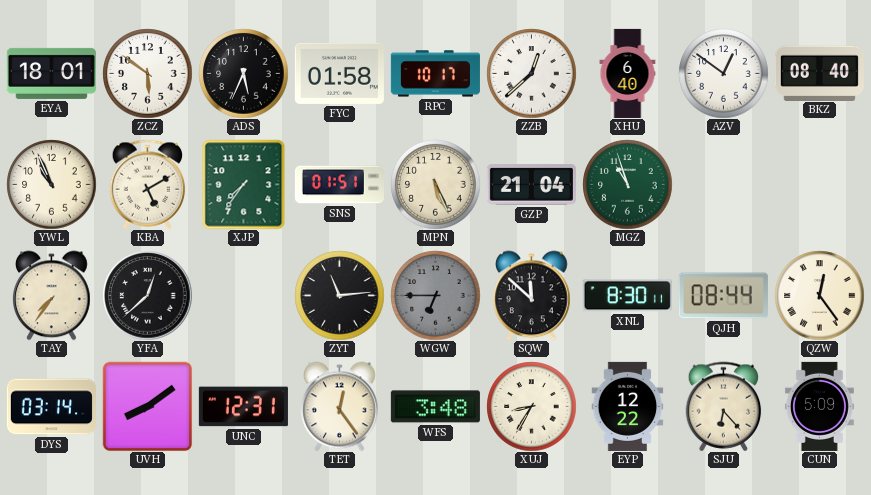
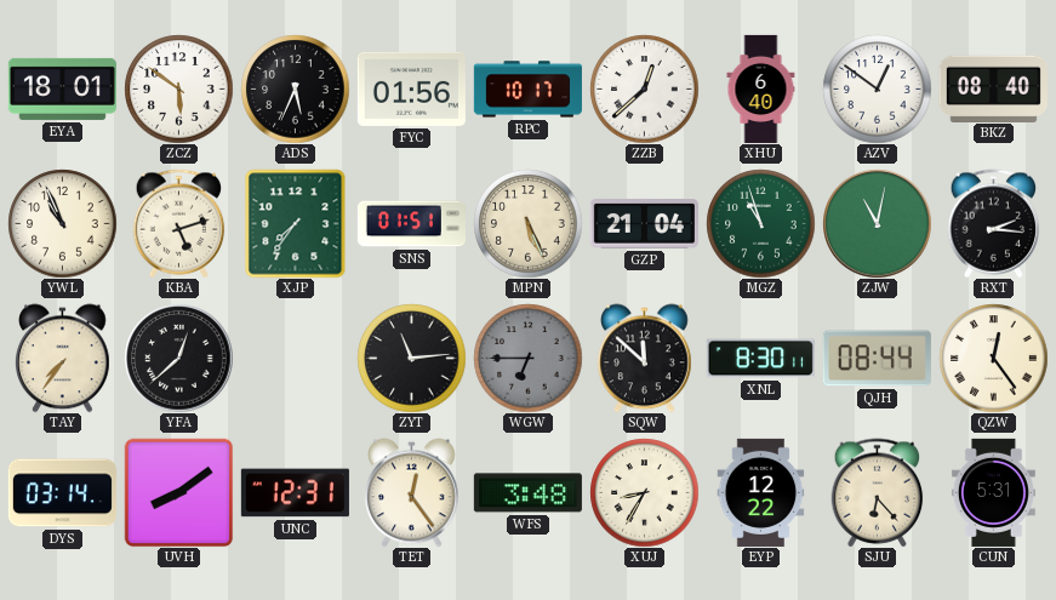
FYC: 01:58 -> 01:56
KBA: 5:10 -> 5:12
ZJW: none -> 11:02
RXT: none -> 2:16
CUN: 5:09 -> 5:31
